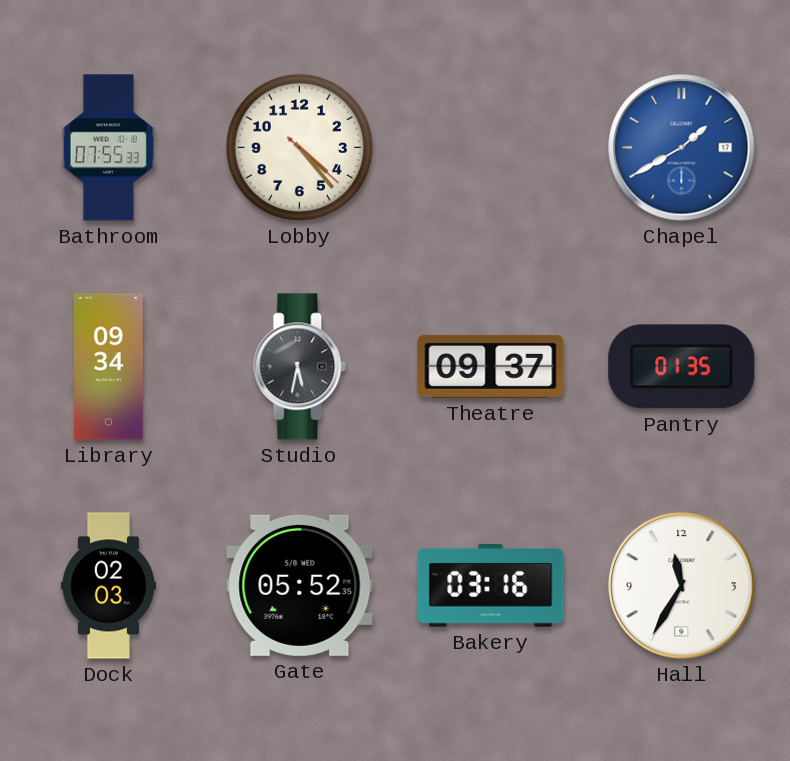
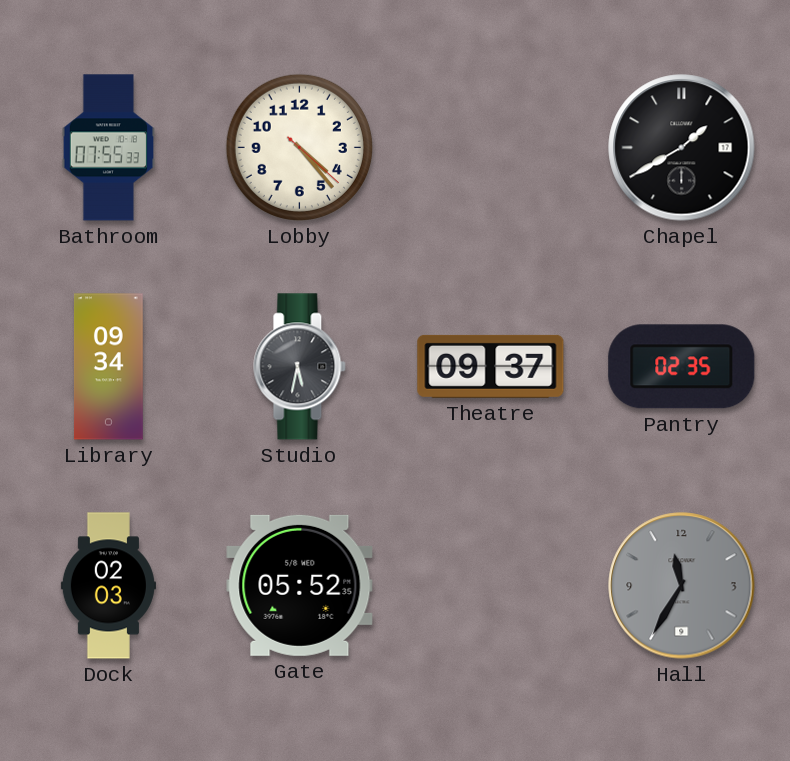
Chapel dial: blue -> black
Pantry: 01:35 -> 02:35
Bakery: 03:16 -> none
Hall dial: white -> grey
